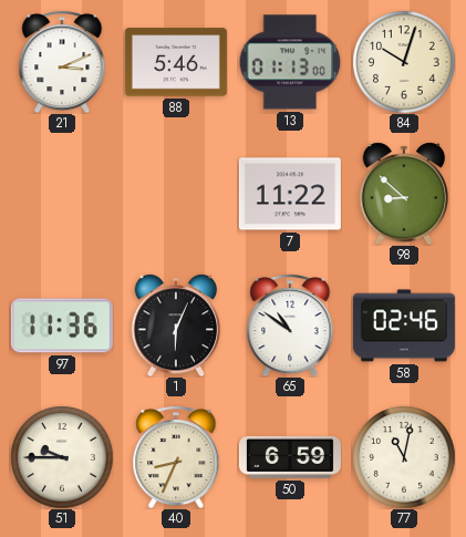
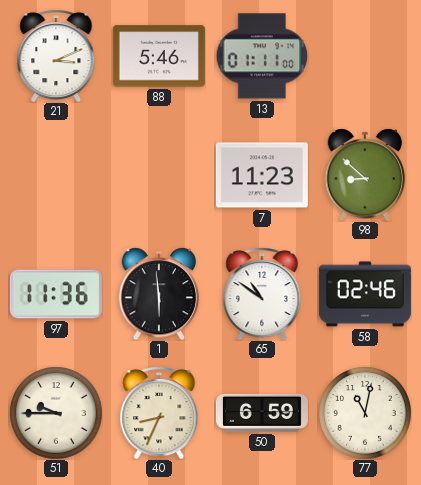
13: 01:13 -> 01:11
84: 10:03 -> none
7: 11:22 -> 11:23
1: 6:04 -> 5:59
